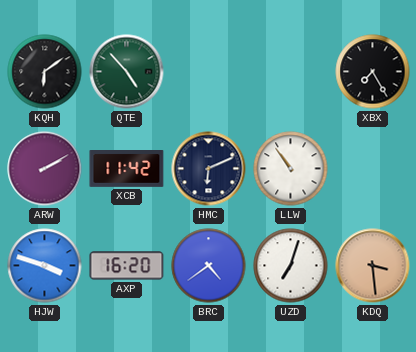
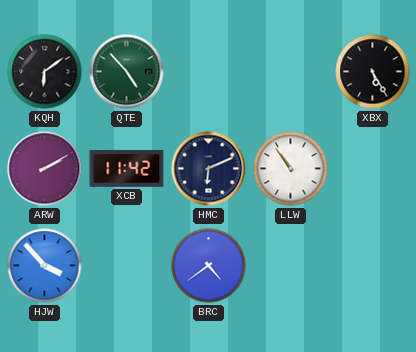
XBX: 7:25 -> 5:25
HJW: 3:48 -> 3:53
AXP: 16:20 -> none
UZD: 7:03 -> none
KDQ: 3:29 -> none
